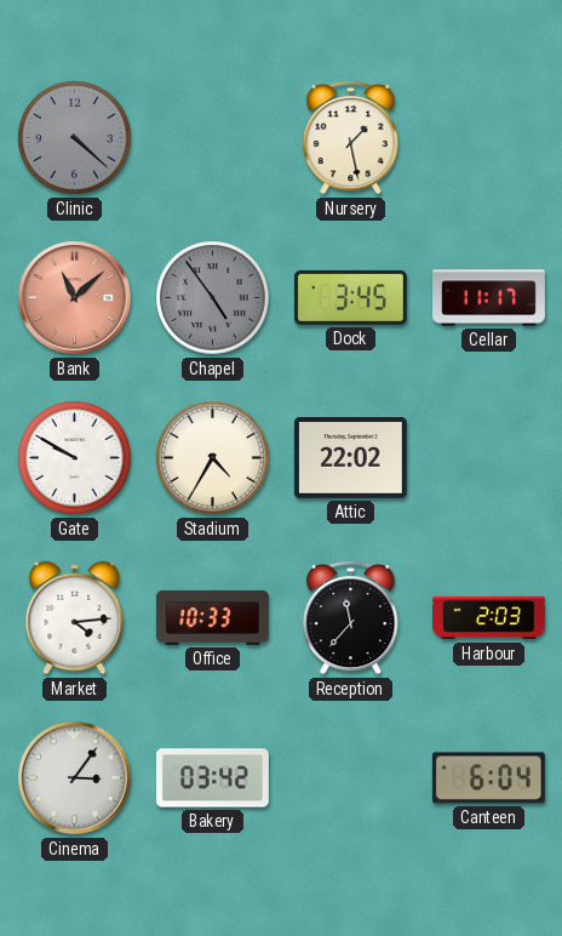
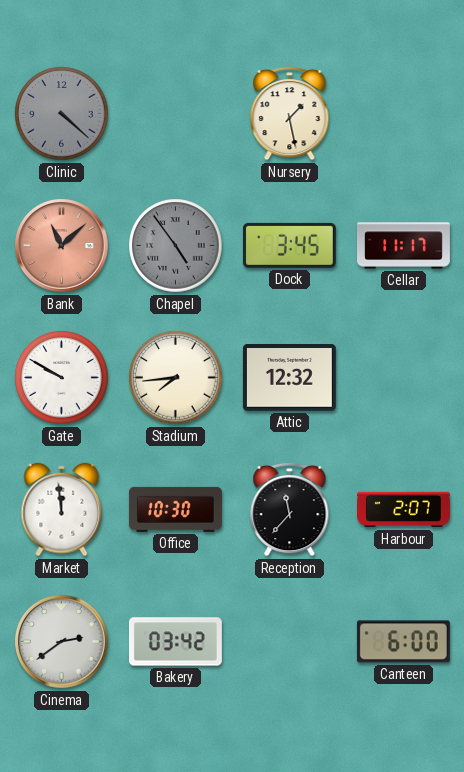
Stadium: 4:35 -> 7:44
Attic: 22:02 -> 12:32
Market: 4:14 -> 11:59
Office: 10:33 -> 10:30
Harbour: 2:03 -> 2:07
Cinema: 3:06 -> 2:39
Canteen: 6:04 -> 6:00
